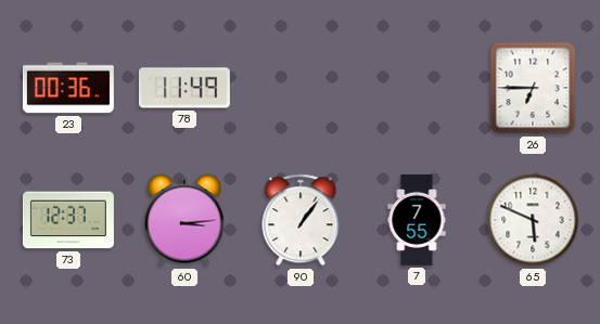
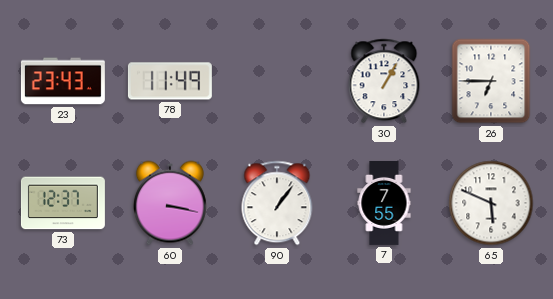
23: 00:36 -> 23:43
30: none -> 1:05
60: 3:14 -> 3:17
